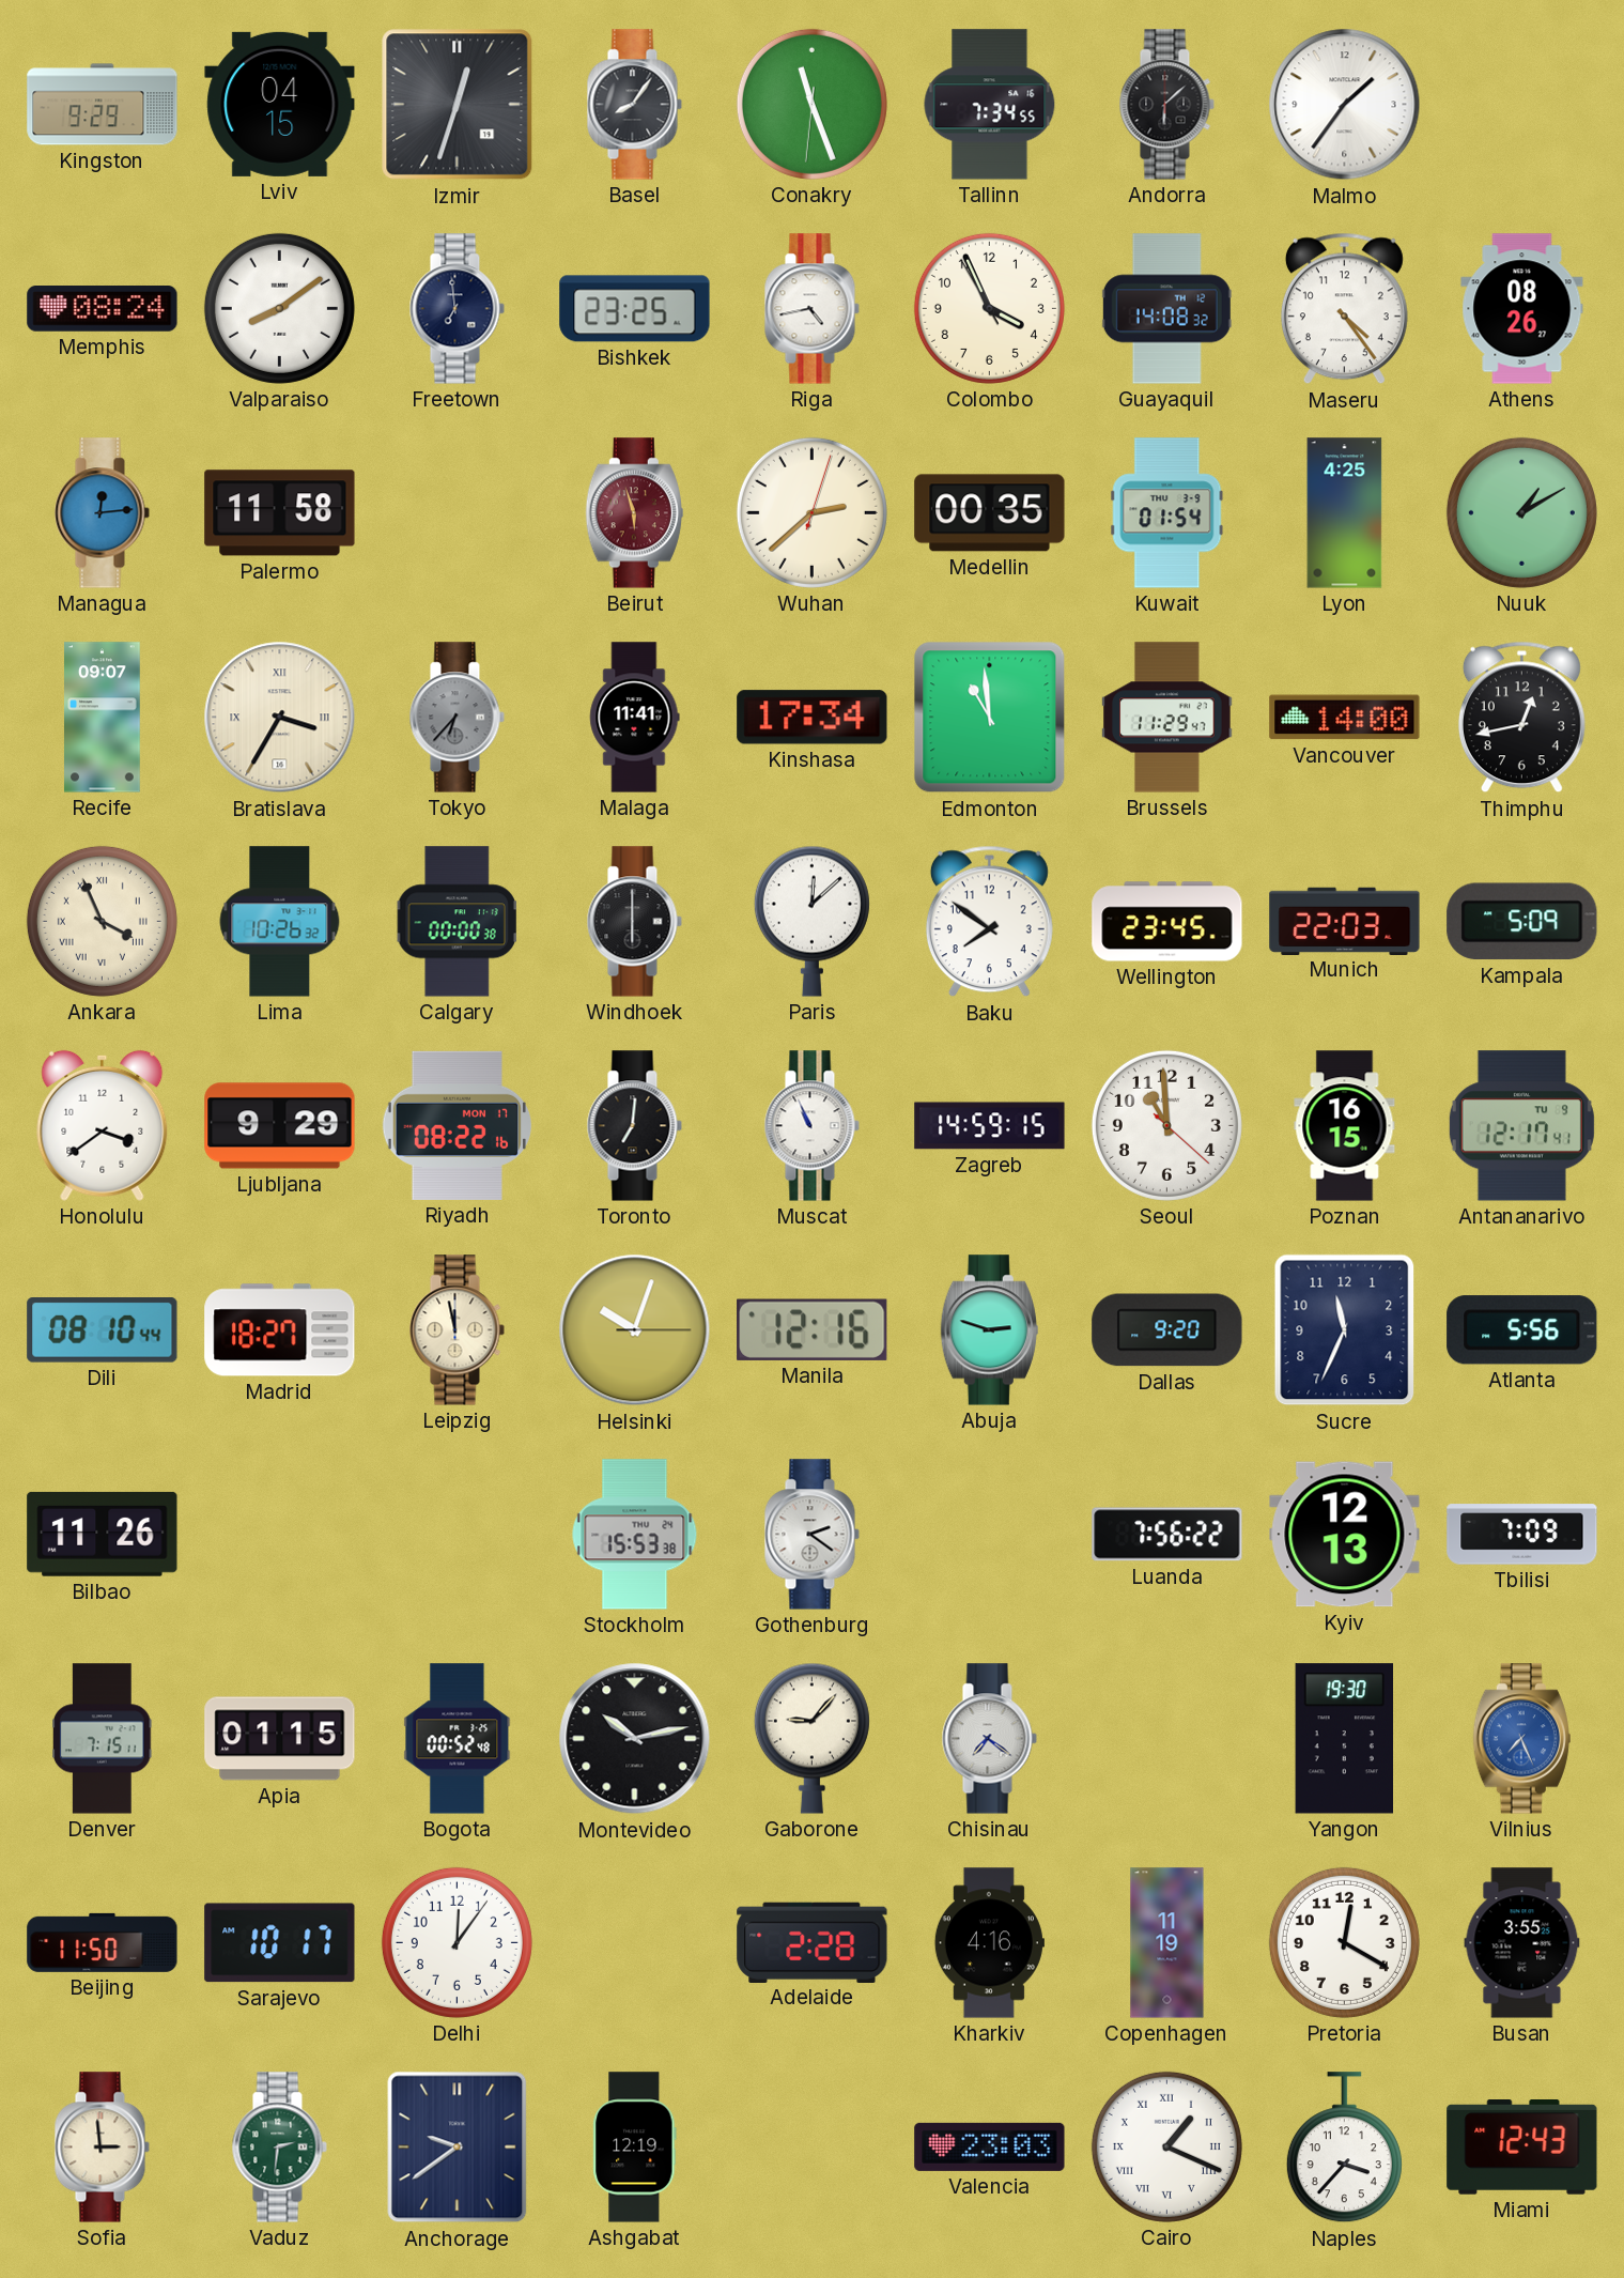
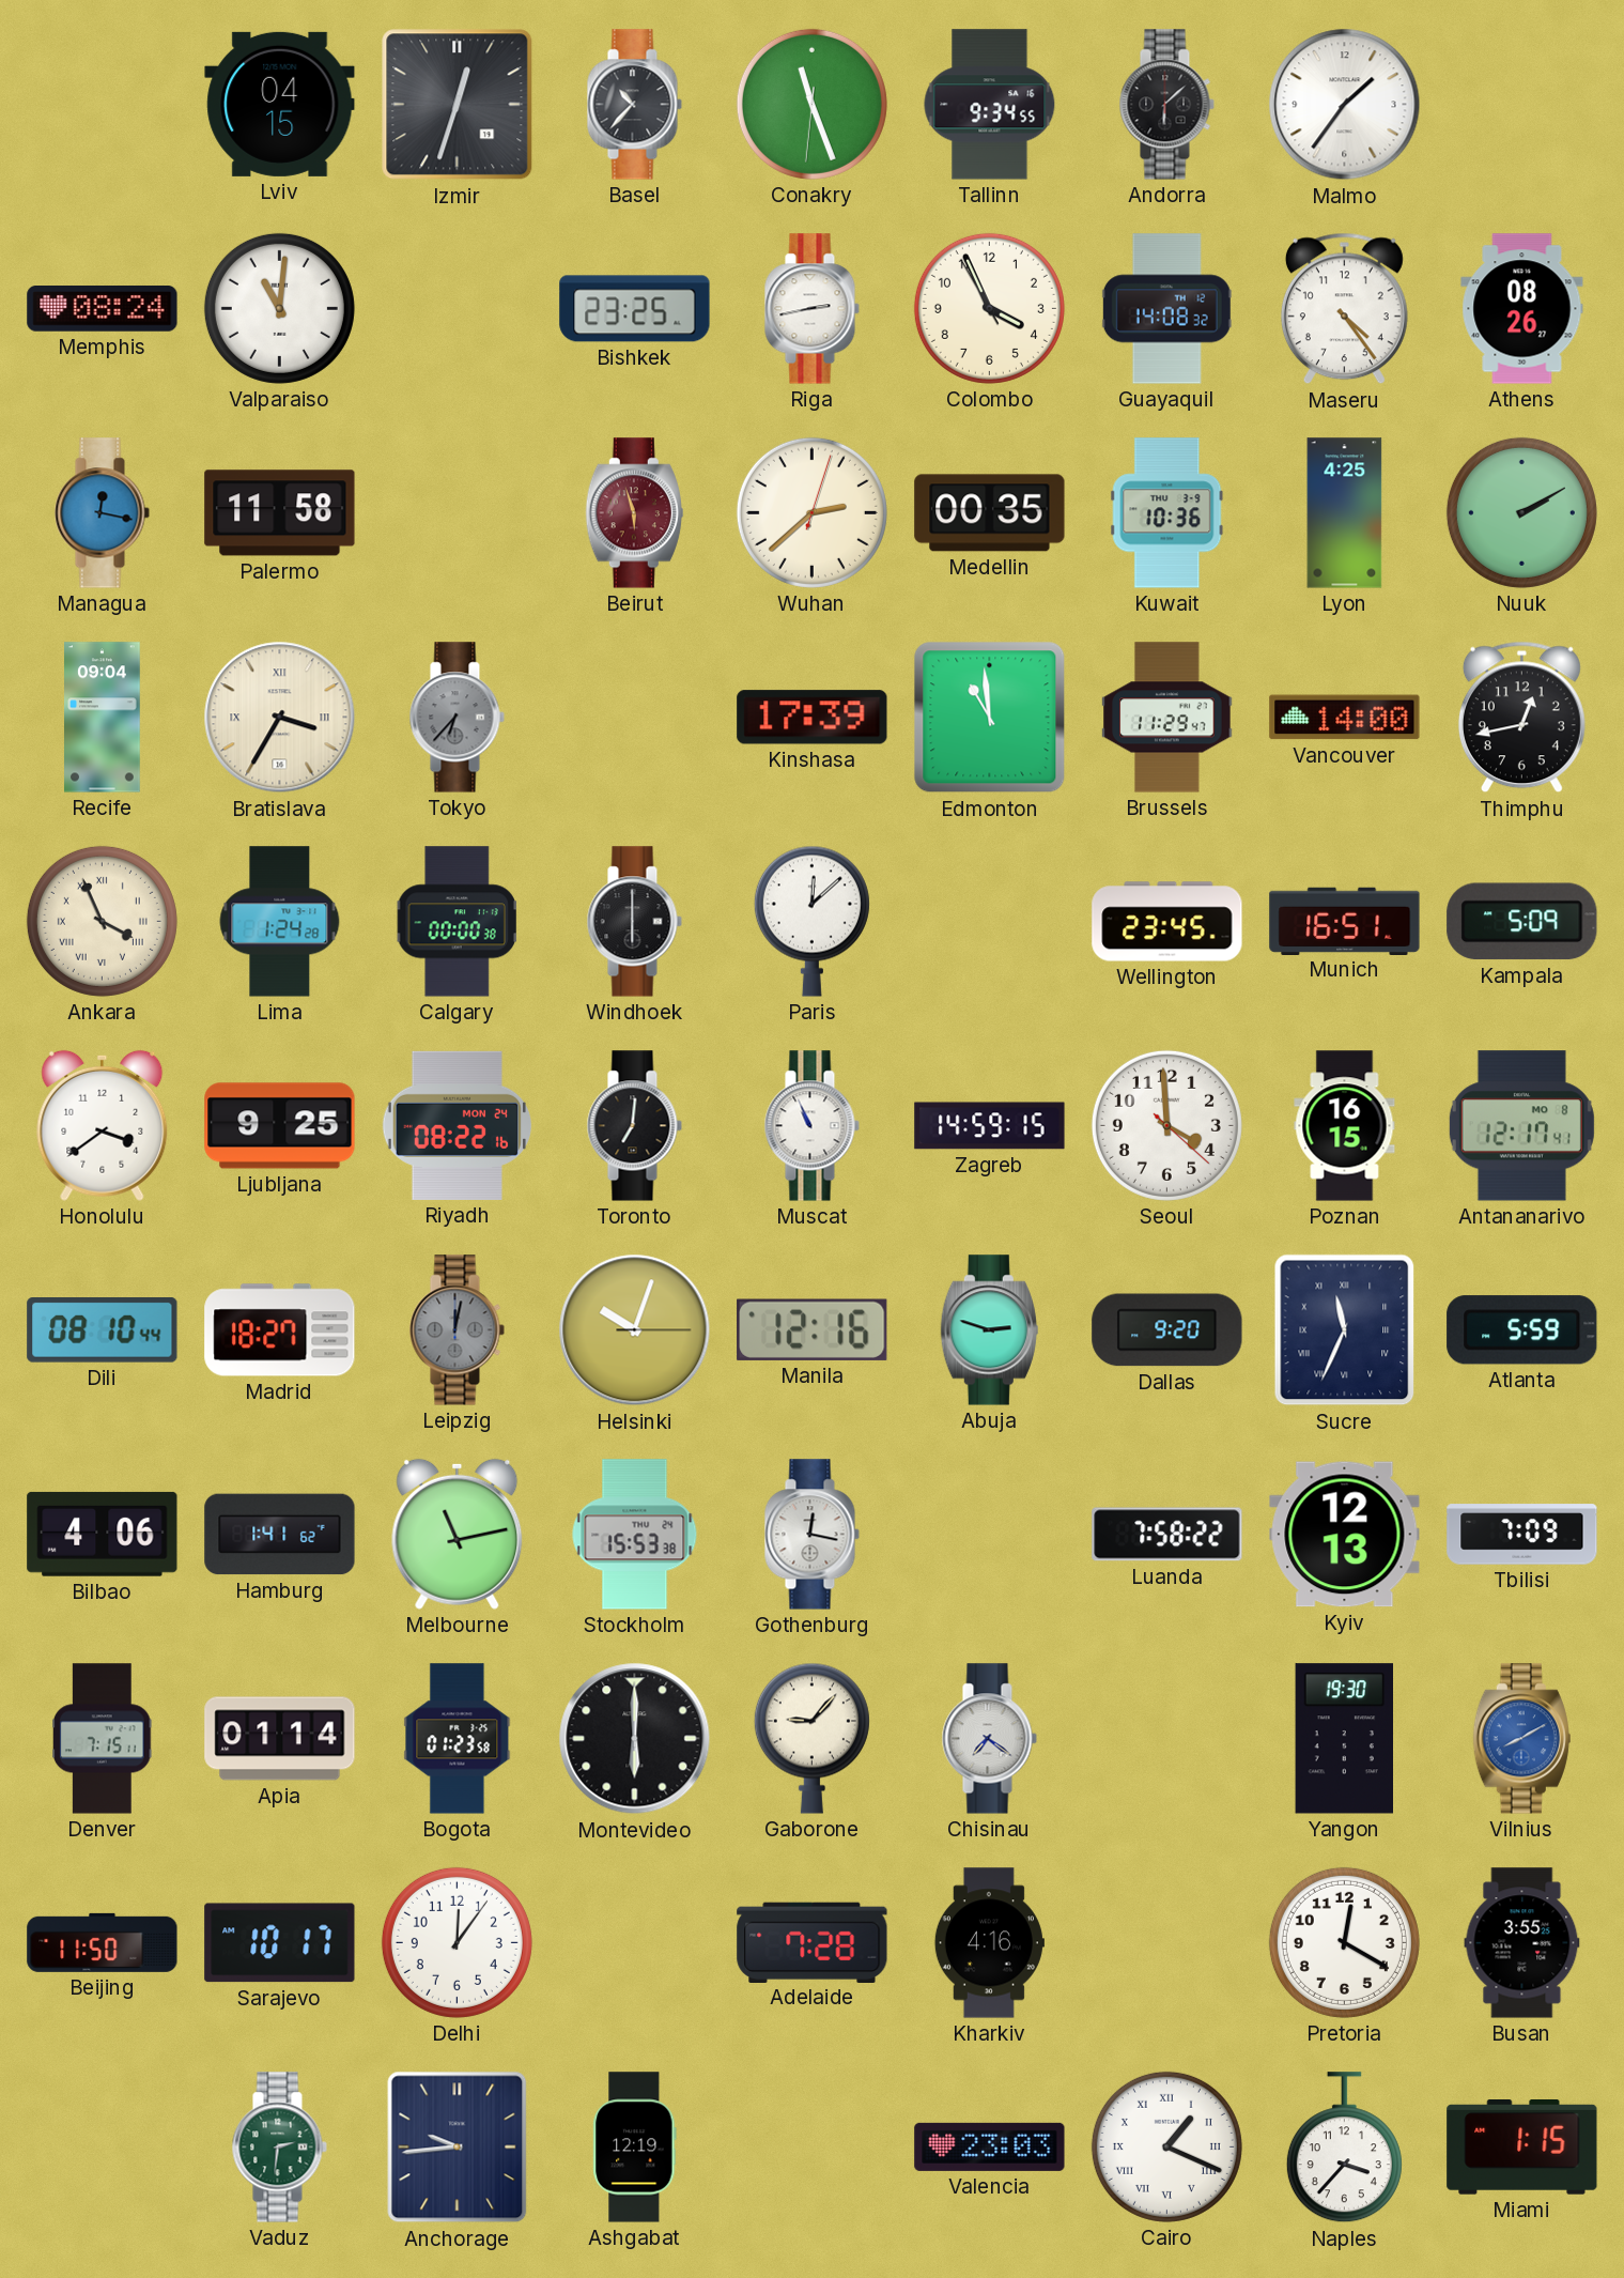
Kingston: 9:29 -> none
Basel: 8:06 -> 10:37
Tallinn: 7:34 -> 9:34
Valparaiso: 8:09 -> 11:01
Freetown: 6:59 -> none
Riga: 4:43 -> 2:43
Managua: 12:14 -> 12:17
Kuwait: 01:54 -> 10:36
Nuuk: 1:10 -> 2:10
Recife: 09:07 -> 09:04
Malaga: 11:41 -> none
Kinshasa: 17:34 -> 17:39
Lima: 10:26 -> 1:24
Baku: 7:51 -> none
Munich: 22:03 -> 16:51
Ljubljana: 9:29 -> 9:25
Riyadh date: MON 17 -> MON 24
Seoul: 10:59 -> 3:59
Antananarivo date: TU 9 -> MO 8
Leipzig: 11:58 -> 12:02
Leipzig dial: cream -> grey
Sucre numerals: Arabic -> Roman
Atlanta: 5:56 -> 5:59
Bilbao: 11:26 -> 4:06
Hamburg: none -> 1:41
Melbourne: none -> 11:13
Gothenburg: 2:21 -> 12:17
Luanda: 7:56 -> 7:58
Apia: 01:15 -> 01:14
Bogota: 00:52 -> 01:23
Montevideo: 10:13 -> 6:00
Vilnius: 7:26 -> 8:10
Adelaide: 2:28 -> 7:28
Copenhagen: 11:19 -> none
Sofia: 2:59 -> none
Anchorage: 9:39 -> 9:44
Miami: 12:43 -> 1:15
